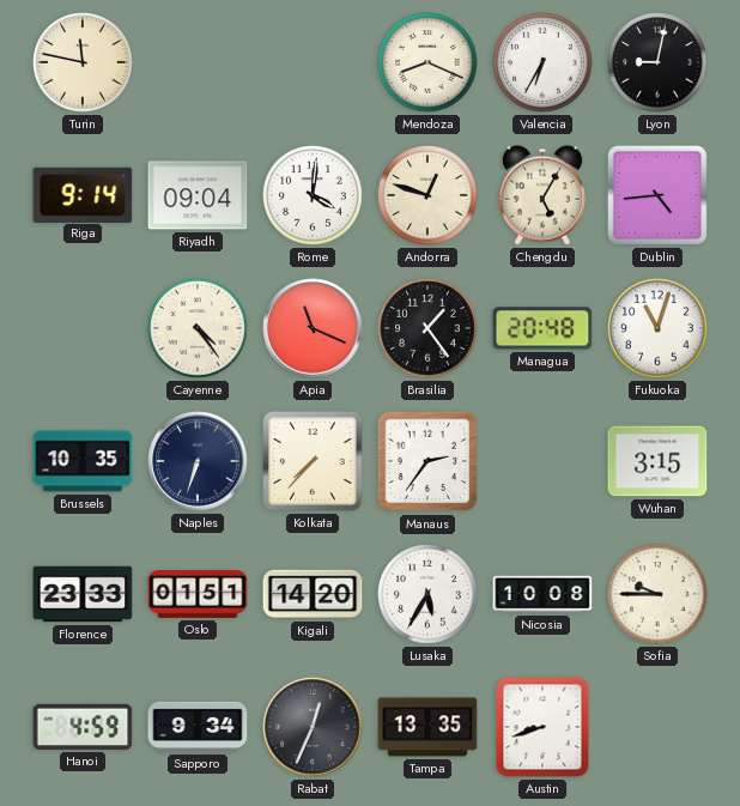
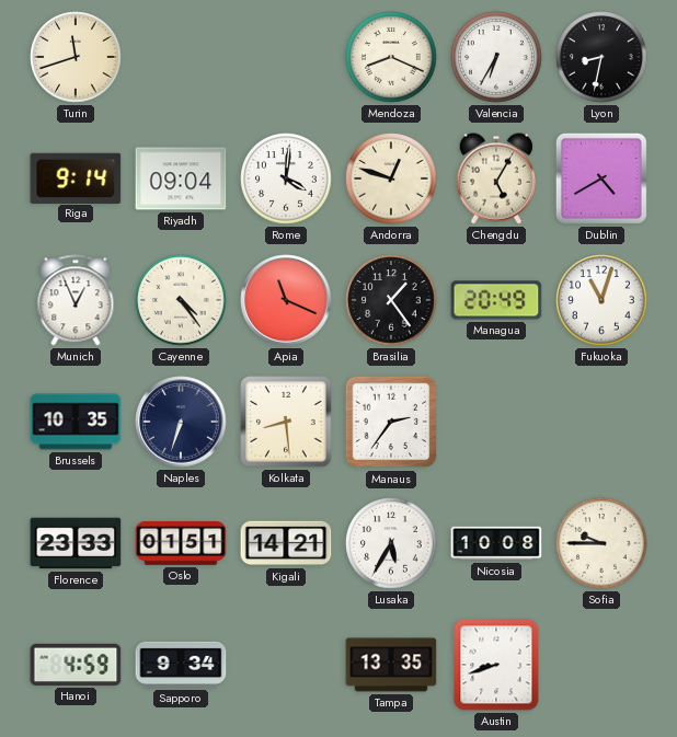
Turin: 11:47 -> 11:42
Lyon: 9:02 -> 8:32
Dublin: 4:44 -> 4:40
Munich: none -> 12:56
Managua: 20:48 -> 20:49
Kolkata: 7:37 -> 8:29
Wuhan: 3:15 -> none
Kigali: 14:20 -> 14:21
Rabat: 12:34 -> none
